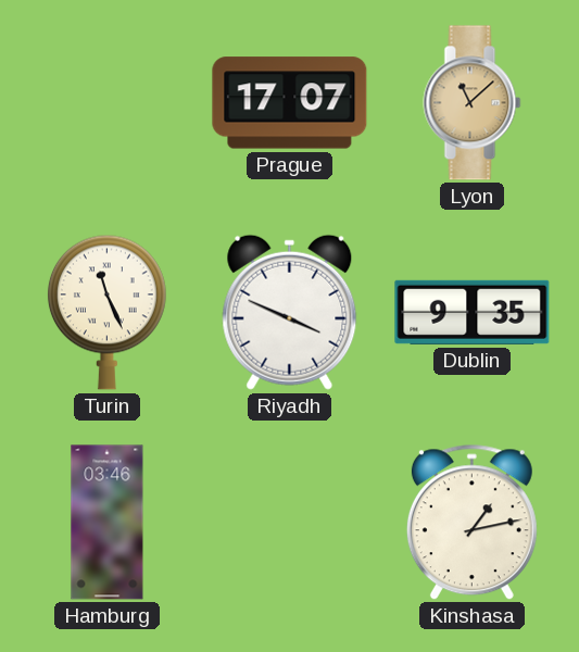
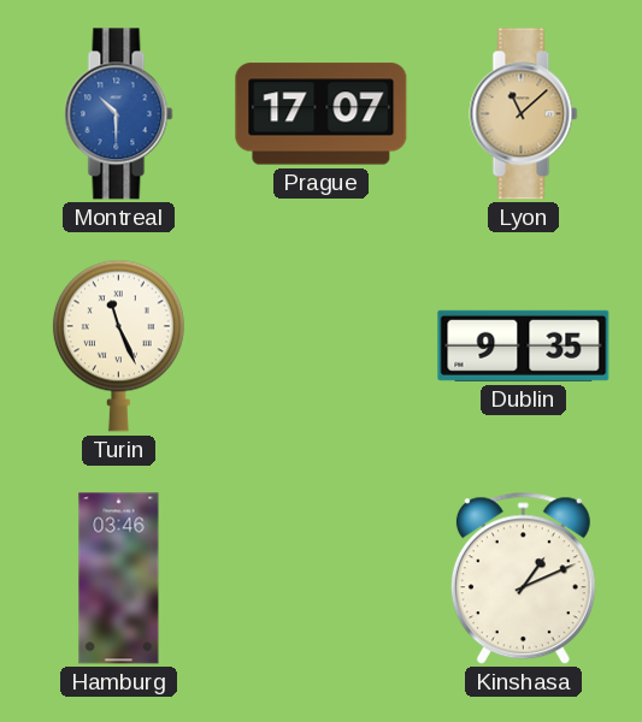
Montreal: none -> 10:30
Riyadh: 3:49 -> none
Kinshasa: 1:13 -> 1:11
